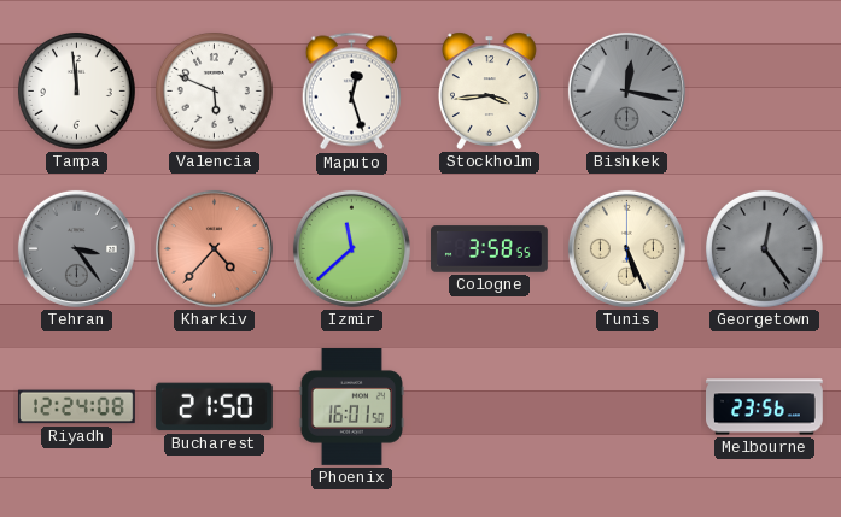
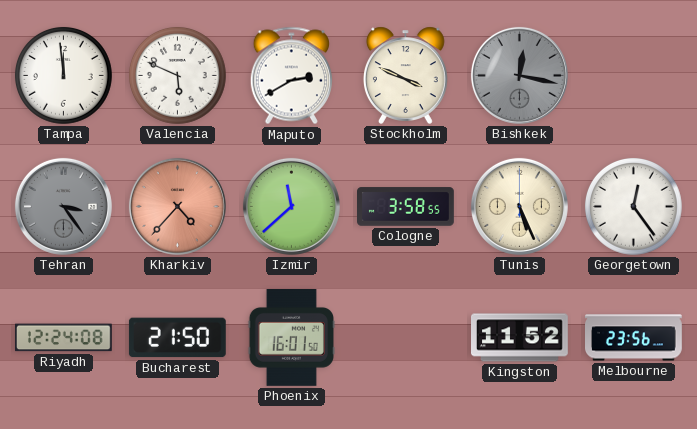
Maputo: 12:27 -> 2:40
Stockholm: 3:44 -> 3:49
Georgetown dial: grey -> white
Kingston: none -> 11:52
